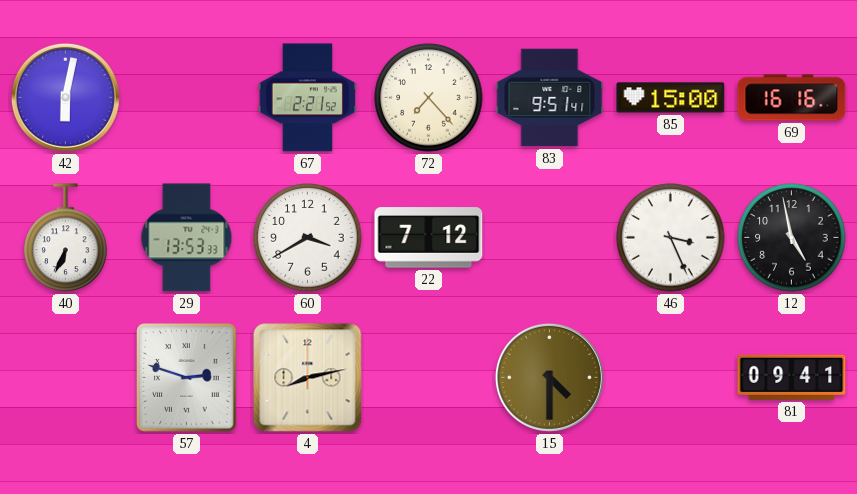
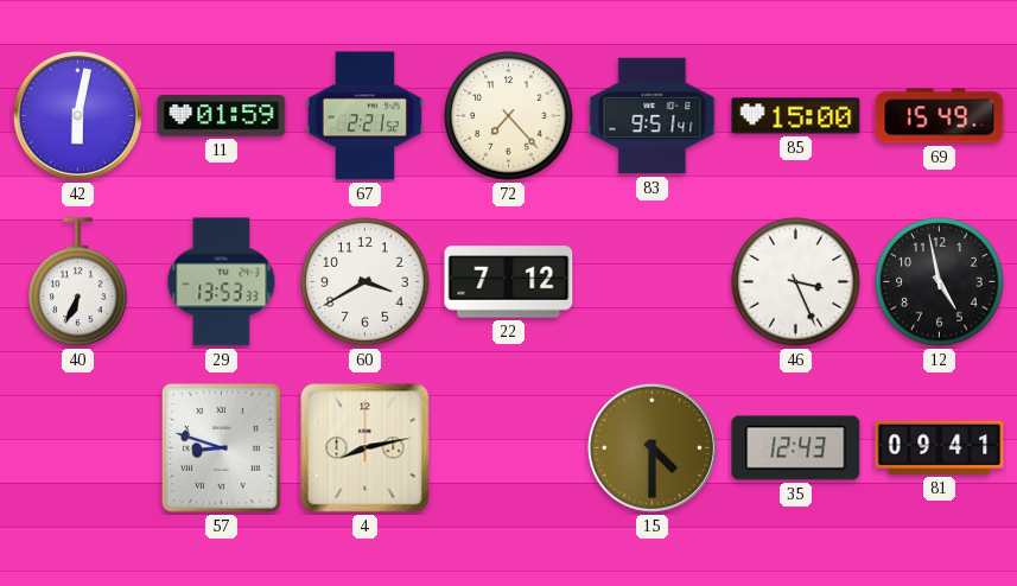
11: none -> 01:59
69: 16:16 -> 15:49
57: 2:48 -> 8:48
35: none -> 12:43
